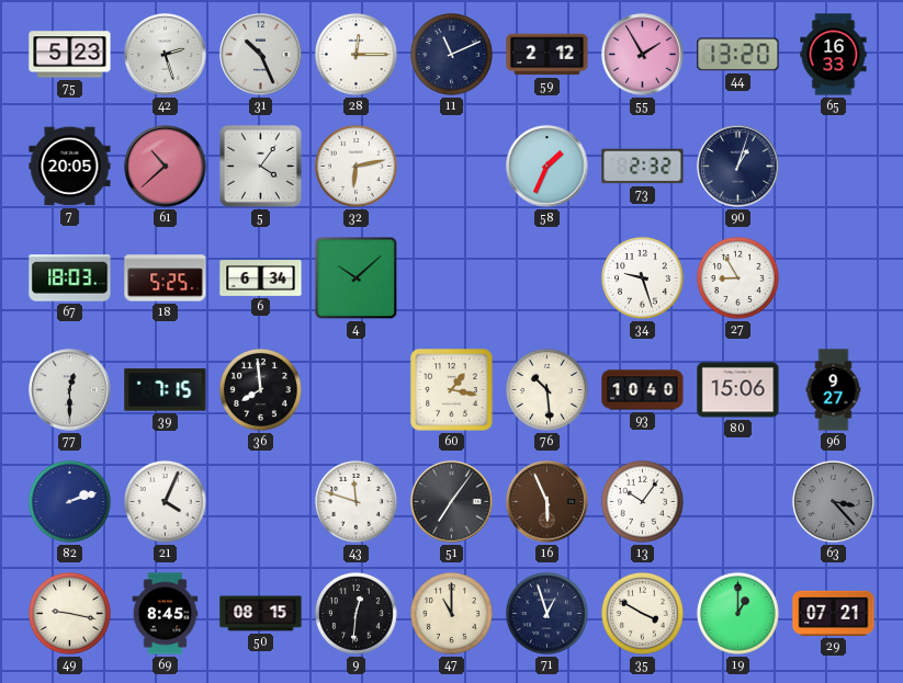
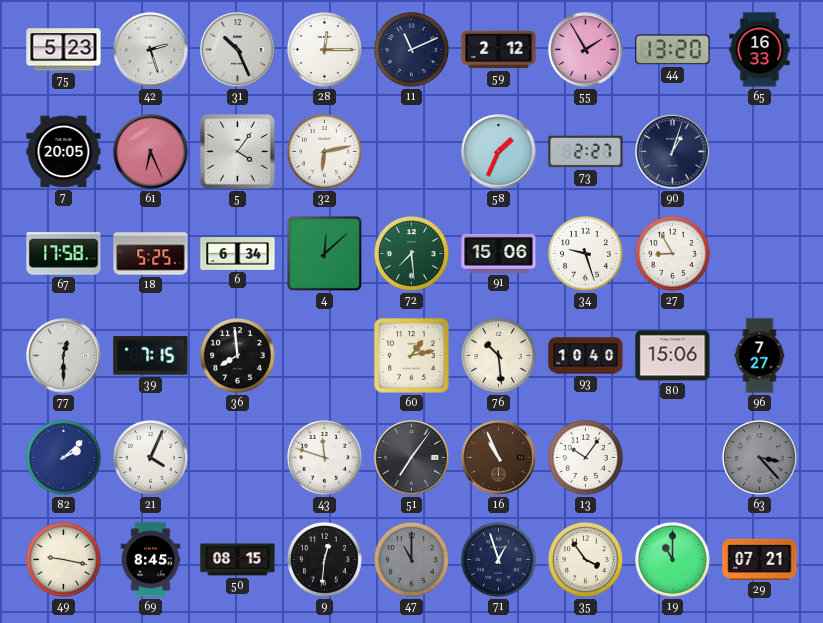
61: 10:38 -> 6:26
73: 2:32 -> 2:27
67: 18:03 -> 17:58
4: 10:08 -> 12:08
72: none -> 7:29
91: none -> 15:06
60: 1:17 -> 1:13
96: 9:27 -> 7:27
82: 2:12 -> 2:08
16: 5:56 -> 10:56
47 dial: cream -> grey
35: 3:50 -> 3:54
19: 1:00 -> 11:00
